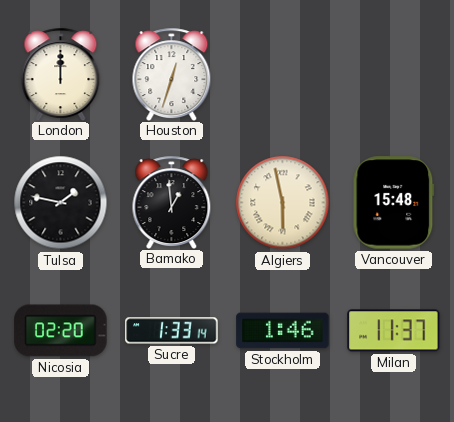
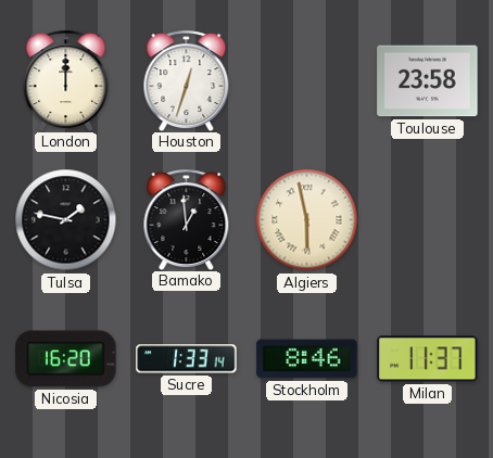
Toulouse: none -> 23:58
Vancouver: 15:48 -> none
Nicosia: 02:20 -> 16:20
Stockholm: 1:46 -> 8:46
